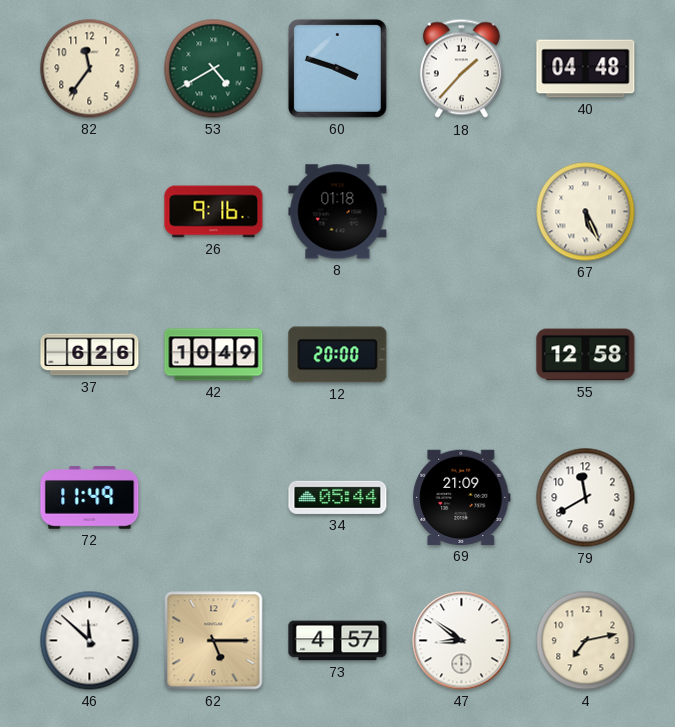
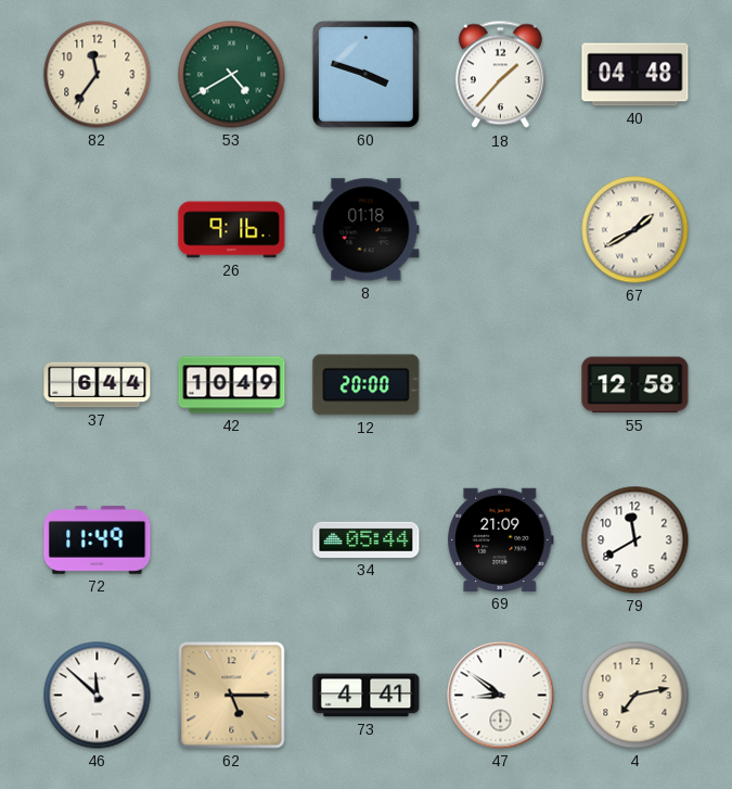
67: 5:26 -> 1:40
37: 6:26 -> 6:44
73: 4:57 -> 4:41
